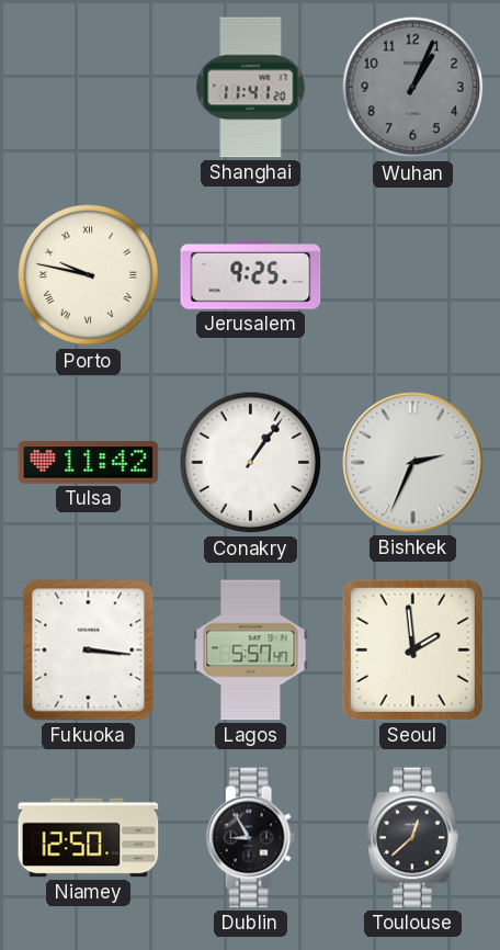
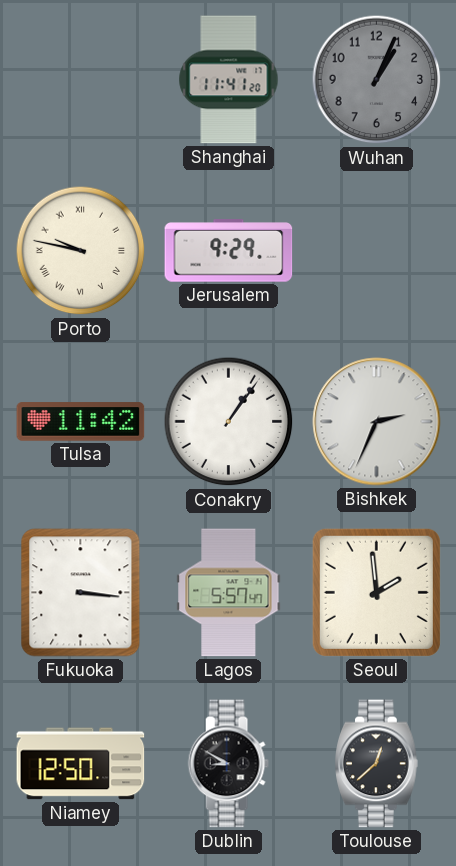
Jerusalem: 9:25 -> 9:29
Dublin: 8:55 -> 8:50
